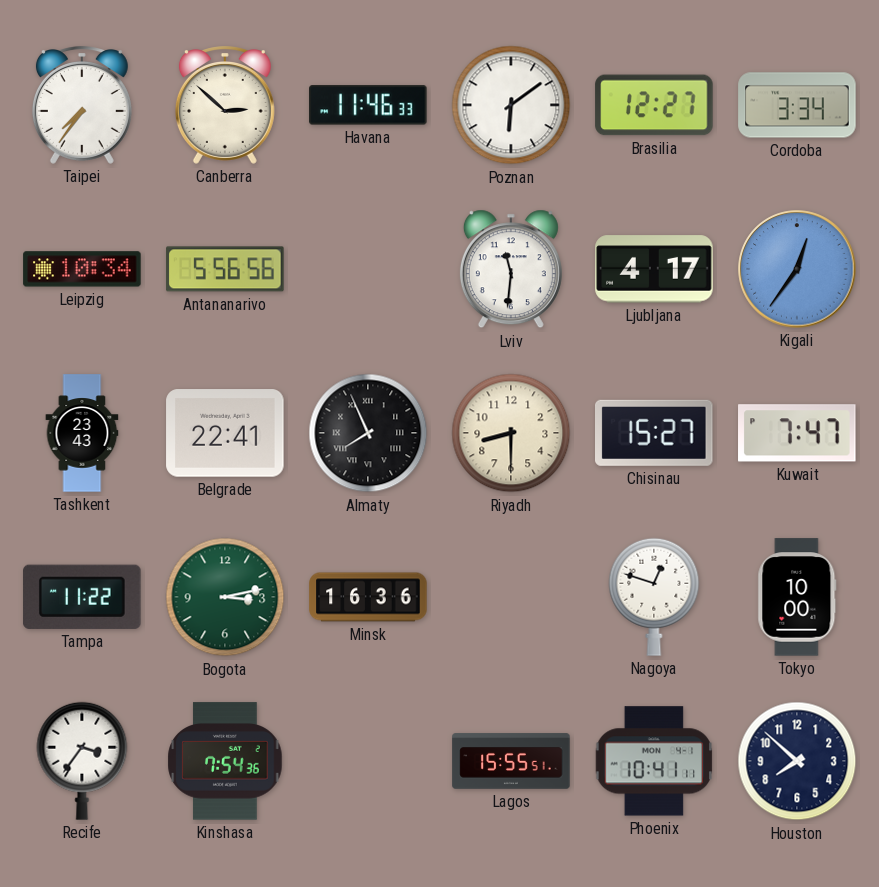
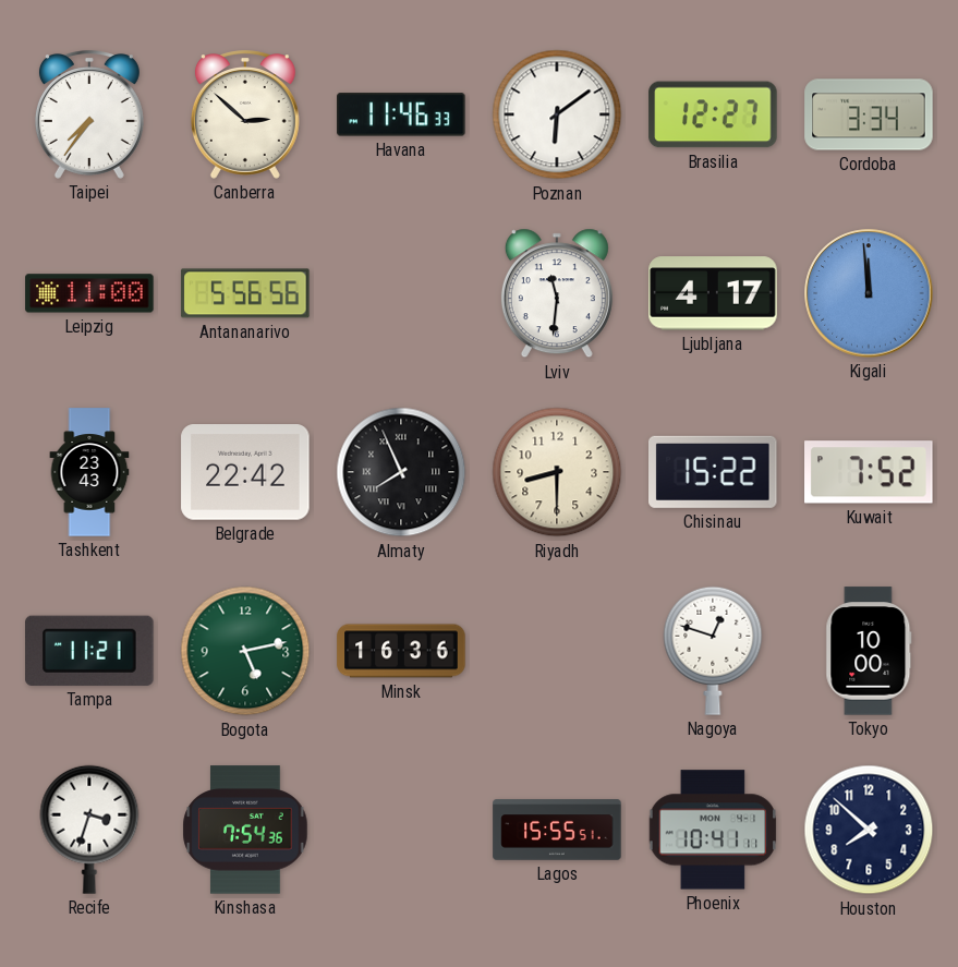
Leipzig: 10:34 -> 11:00
Kigali: 12:36 -> 11:59
Belgrade: 22:41 -> 22:42
Chisinau: 15:27 -> 15:22
Kuwait: 7:47 -> 7:52
Tampa: 11:22 -> 11:21
Bogota: 3:13 -> 5:13
Recife: 3:36 -> 3:33
